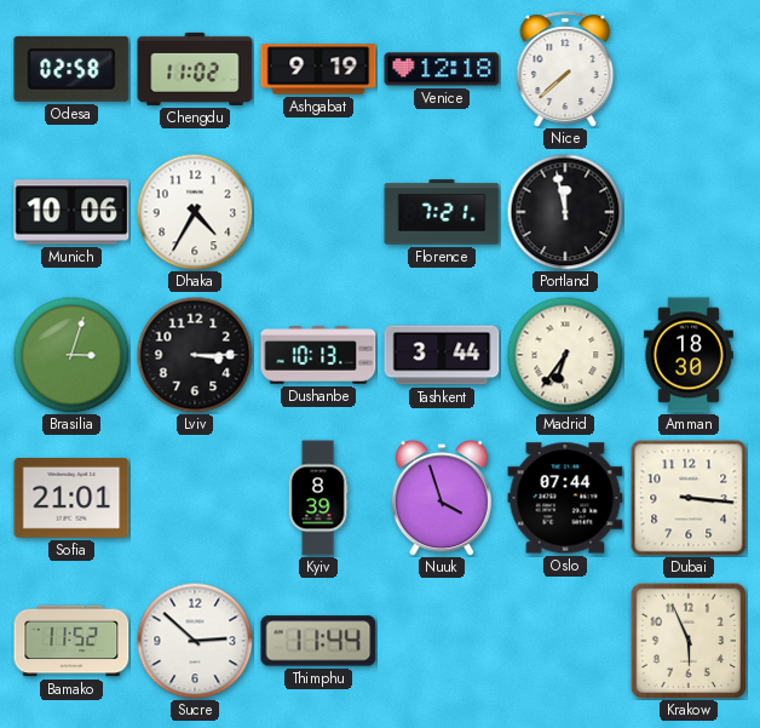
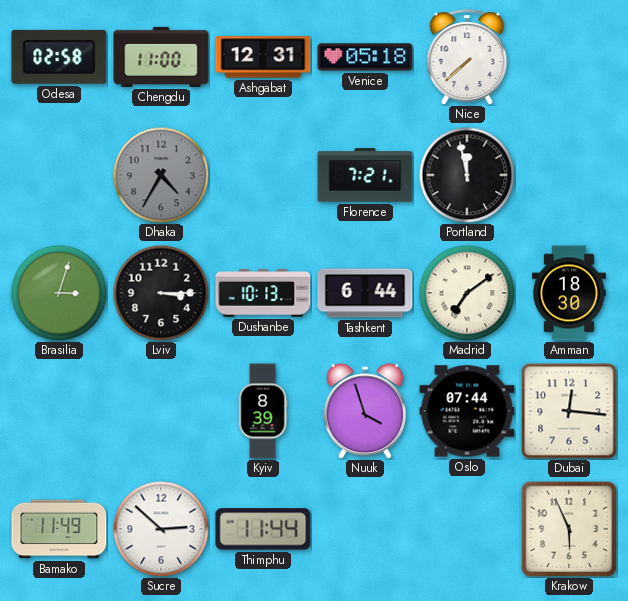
Chengdu: 11:02 -> 11:00
Ashgabat: 9:19 -> 12:31
Venice: 12:18 -> 05:18
Munich: 10:06 -> none
Dhaka dial: white -> grey
Tashkent: 3:44 -> 6:44
Madrid: 6:36 -> 7:09
Sofia: 21:01 -> none
Dubai: 3:16 -> 12:16
Bamako: 11:52 -> 11:49
